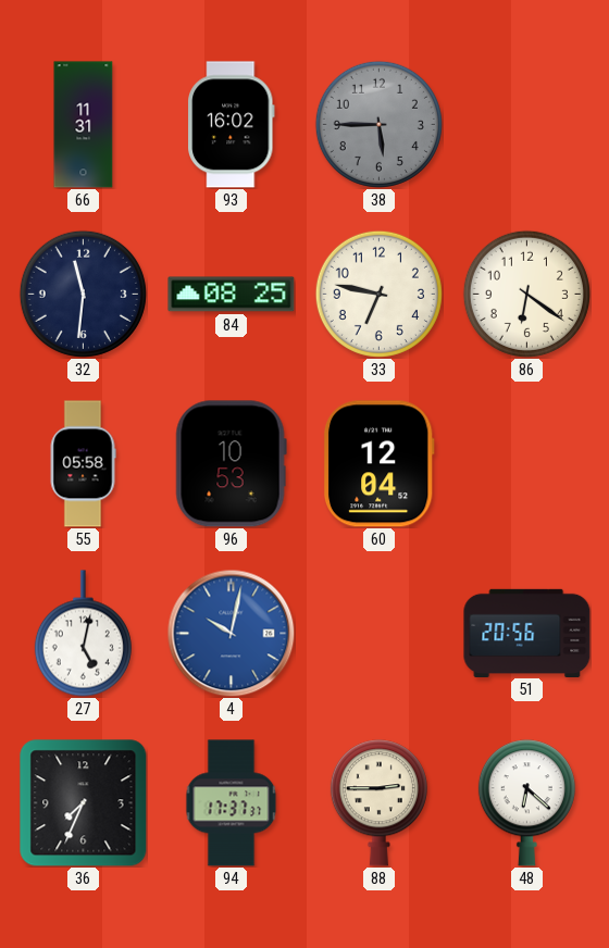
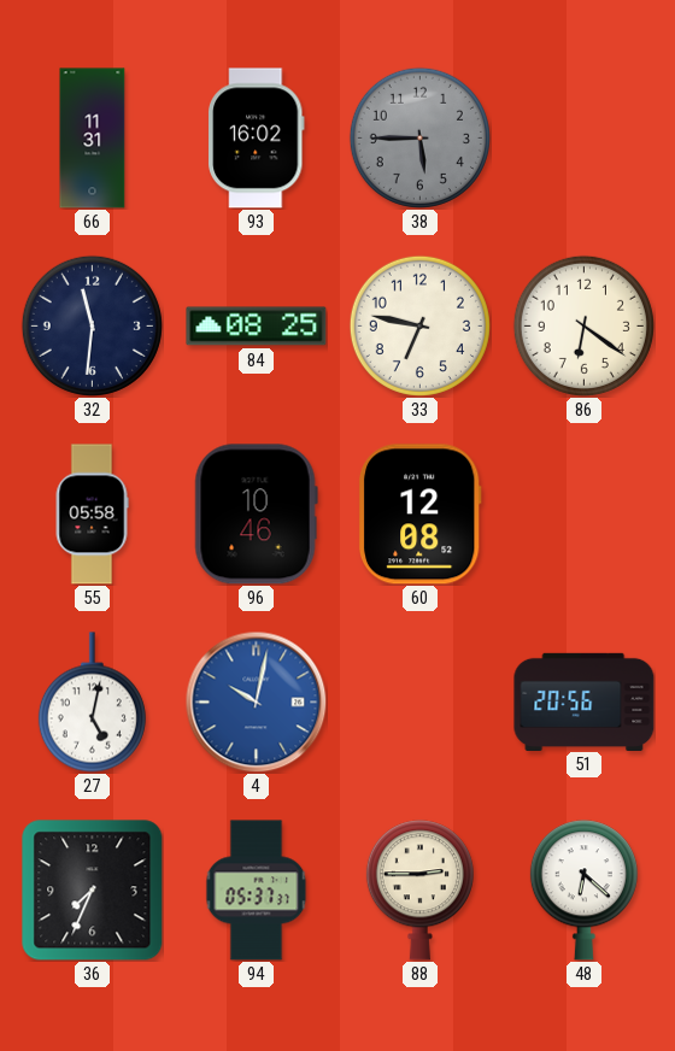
96: 10:53 -> 10:46
60: 12:04 -> 12:08
94: 17:37 -> 05:37
